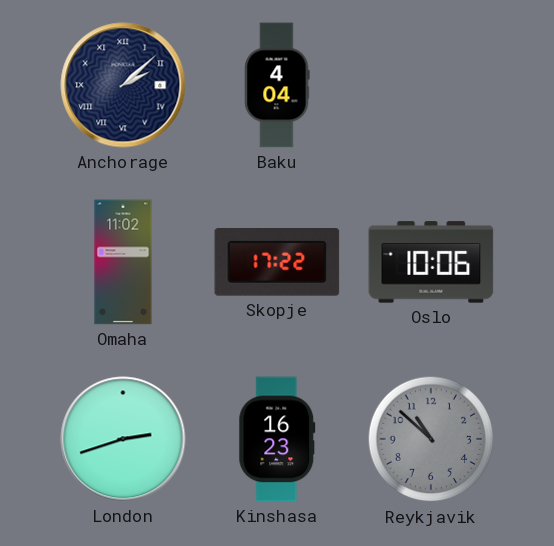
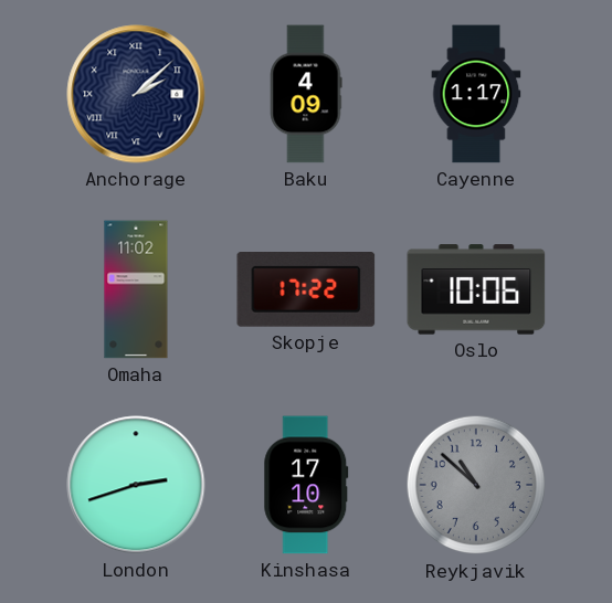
Baku: 4:04 -> 4:09
Cayenne: none -> 1:17
Kinshasa: 16:23 -> 17:10
